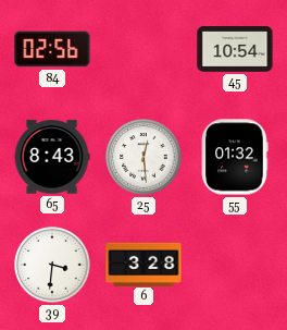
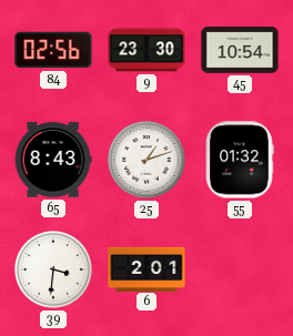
9: none -> 23:30
25: 12:29 -> 1:12
6: 3:28 -> 2:01
